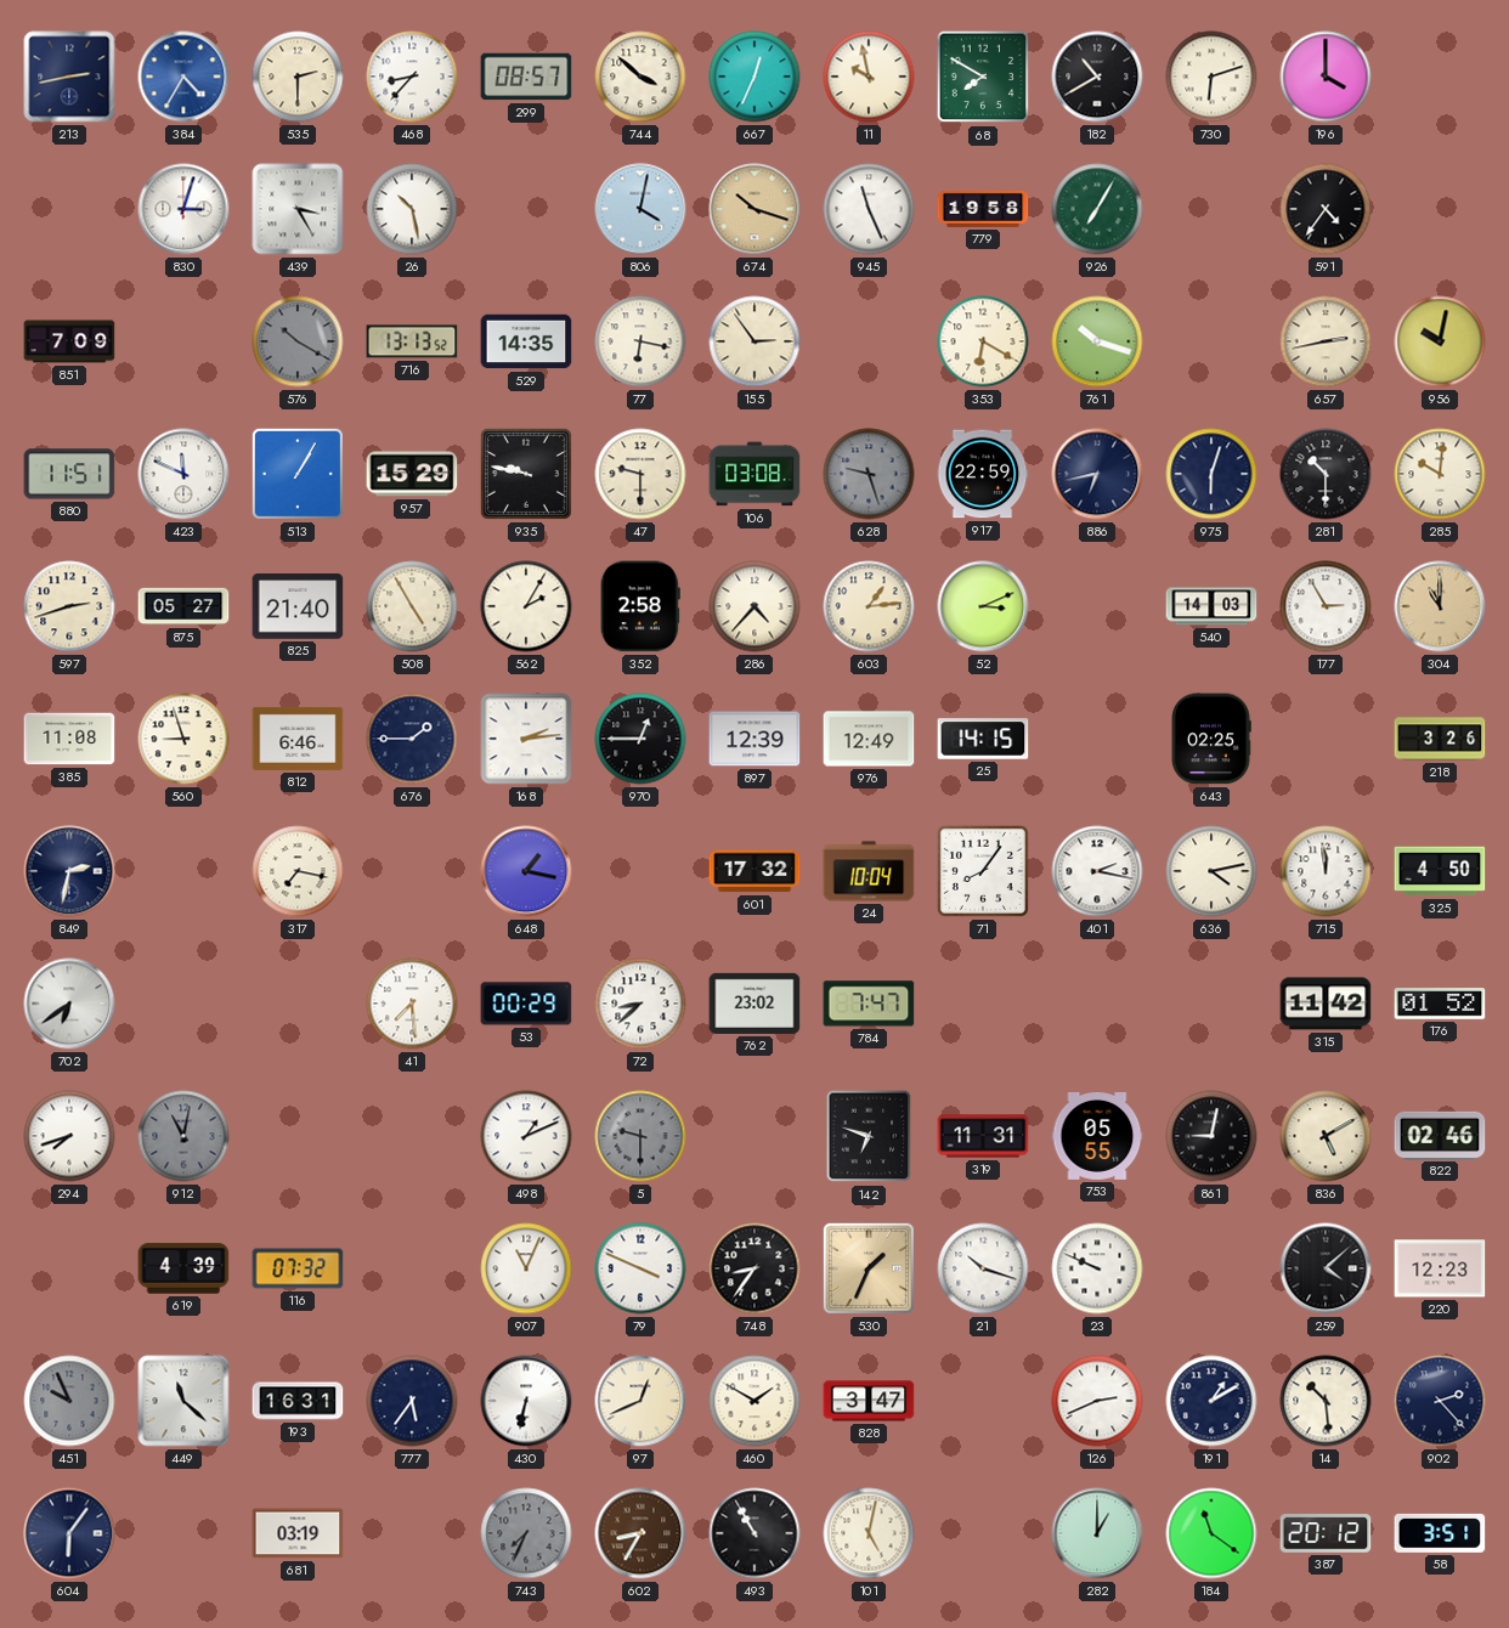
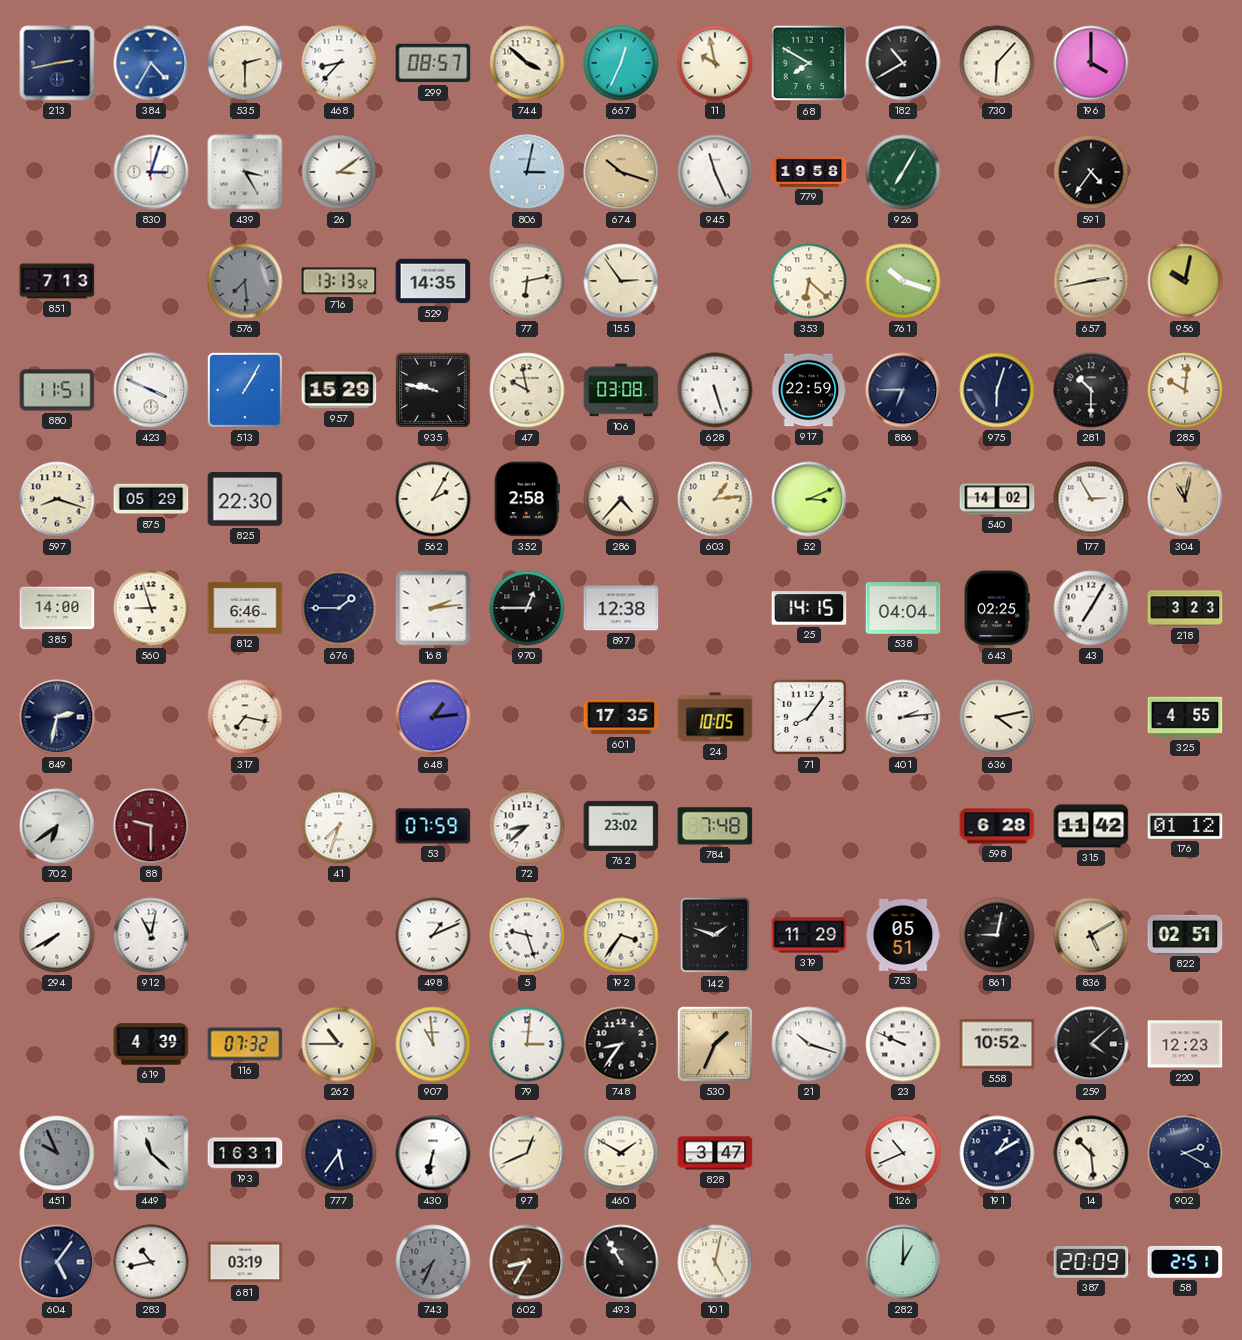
730: 6:12 -> 6:07
26: 10:28 -> 3:09
806: 4:02 -> 3:02
851: 7:09 -> 7:13
576: 10:20 -> 7:29
77: 6:17 -> 6:13
353: 6:20 -> 6:22
423: 11:49 -> 3:49
47: 9:30 -> 9:58
628: 9:27 -> 5:27
628 dial: grey -> white
886: 6:43 -> 6:45
597: 2:42 -> 8:18
875: 05:27 -> 05:29
825: 21:40 -> 22:30
508: 4:55 -> none
540: 14:03 -> 14:02
304: 11:00 -> 11:02
385: 11:08 -> 14:00
897: 12:39 -> 12:38
976: 12:49 -> none
538: none -> 04:04
43: none -> 7:05
218: 3:26 -> 3:23
648: 1:17 -> 1:14
601: 17:32 -> 17:35
24: 10:04 -> 10:05
401: 2:17 -> 2:14
715: 11:59 -> none
325: 4:50 -> 4:55
88: none -> 9:30
41: 7:29 -> 7:33
53: 00:29 -> 07:59
784: 7:47 -> 7:48
598: none -> 6:28
176: 01:52 -> 01:12
294: 7:42 -> 7:40
912 dial: grey -> white
5: 9:30 -> 9:27
5 dial: grey -> white
192: none -> 3:36
142: 6:48 -> 1:48
319: 11:31 -> 11:29
753: 05:55 -> 05:51
822: 02:46 -> 02:51
262: none -> 10:45
907: 11:04 -> 10:59
79: 3:49 -> 3:01
558: none -> 10:52
126: 2:41 -> 10:41
902: 2:23 -> 2:20
604: 6:06 -> 5:06
283: none -> 10:43
184: 11:21 -> none
387: 20:12 -> 20:09
58: 3:51 -> 2:51
